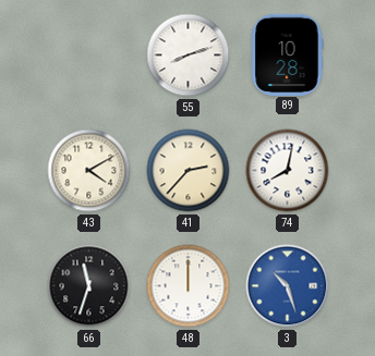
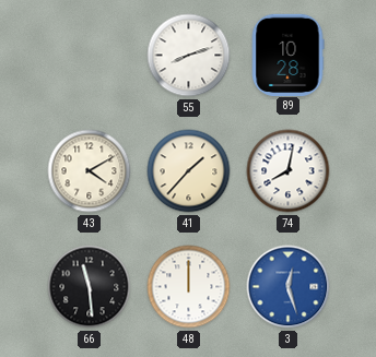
41: 2:37 -> 1:37
66: 11:33 -> 11:29
3: 10:27 -> 12:27
